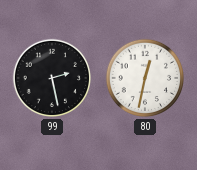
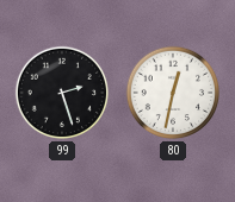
99: 2:28 -> 2:27
